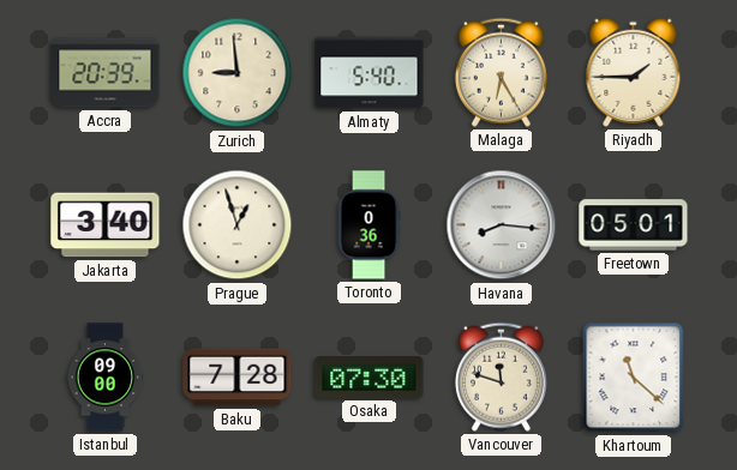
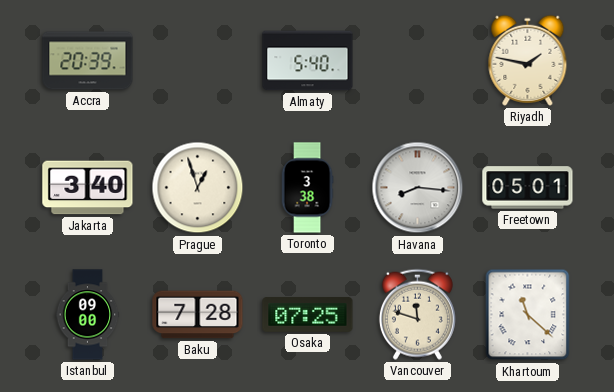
Zurich: 8:59 -> none
Malaga: 6:25 -> none
Riyadh: 1:45 -> 1:47
Toronto: 0:36 -> 3:38
Osaka: 07:30 -> 07:25
